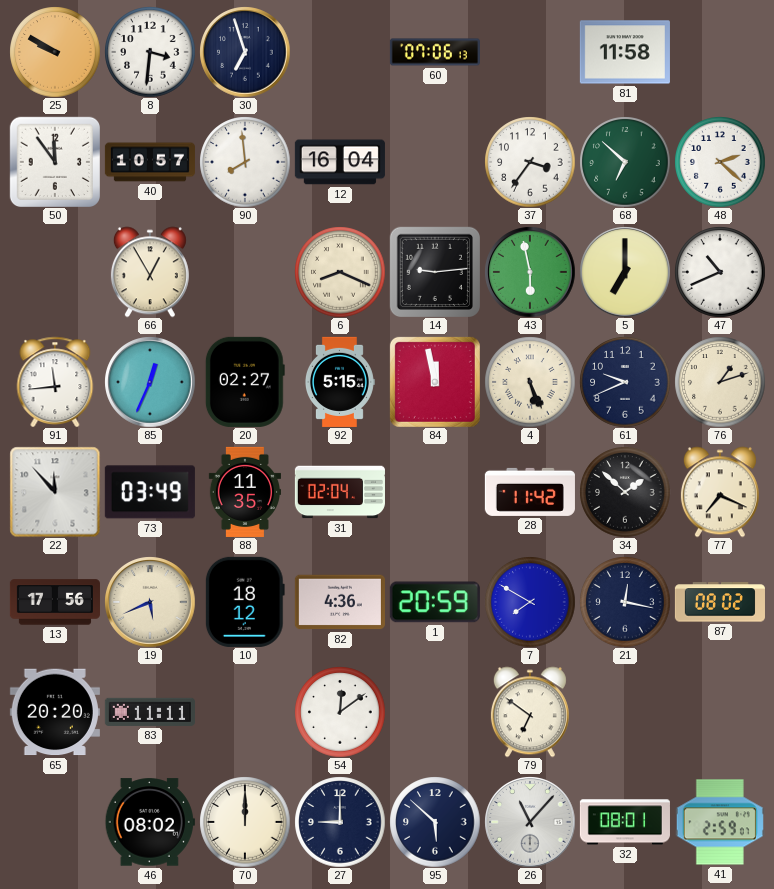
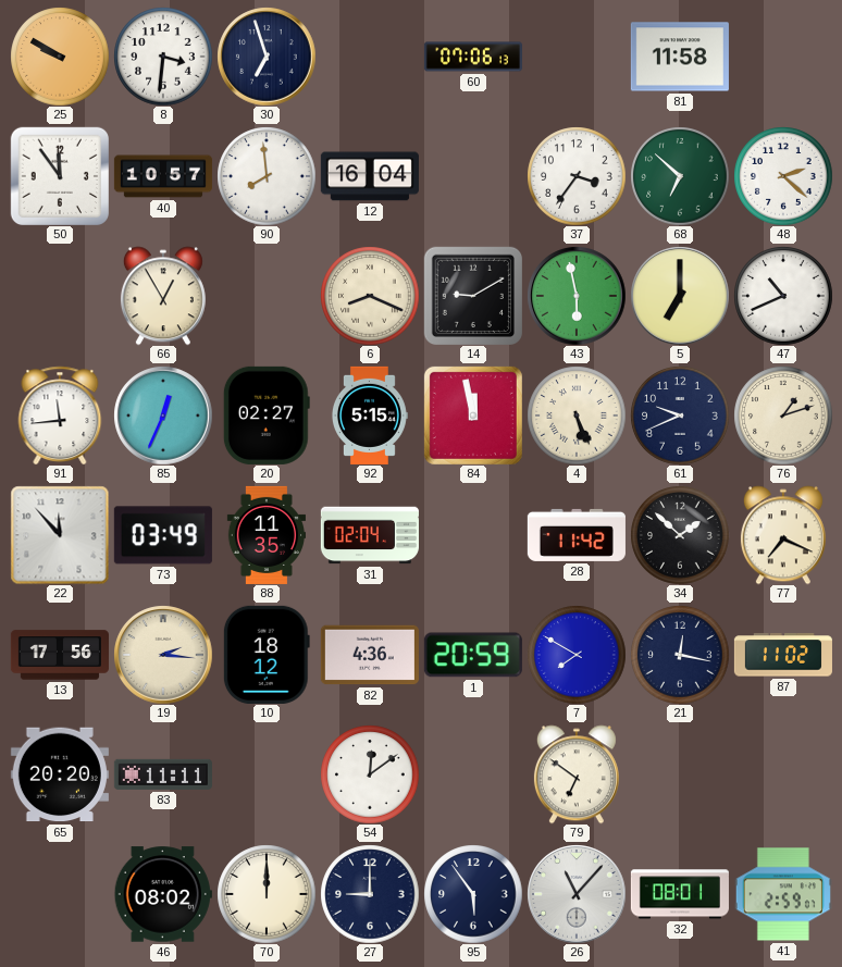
14: 9:14 -> 9:10
19: 5:41 -> 2:16
87: 08:02 -> 11:02
95: 5:52 -> 5:54
